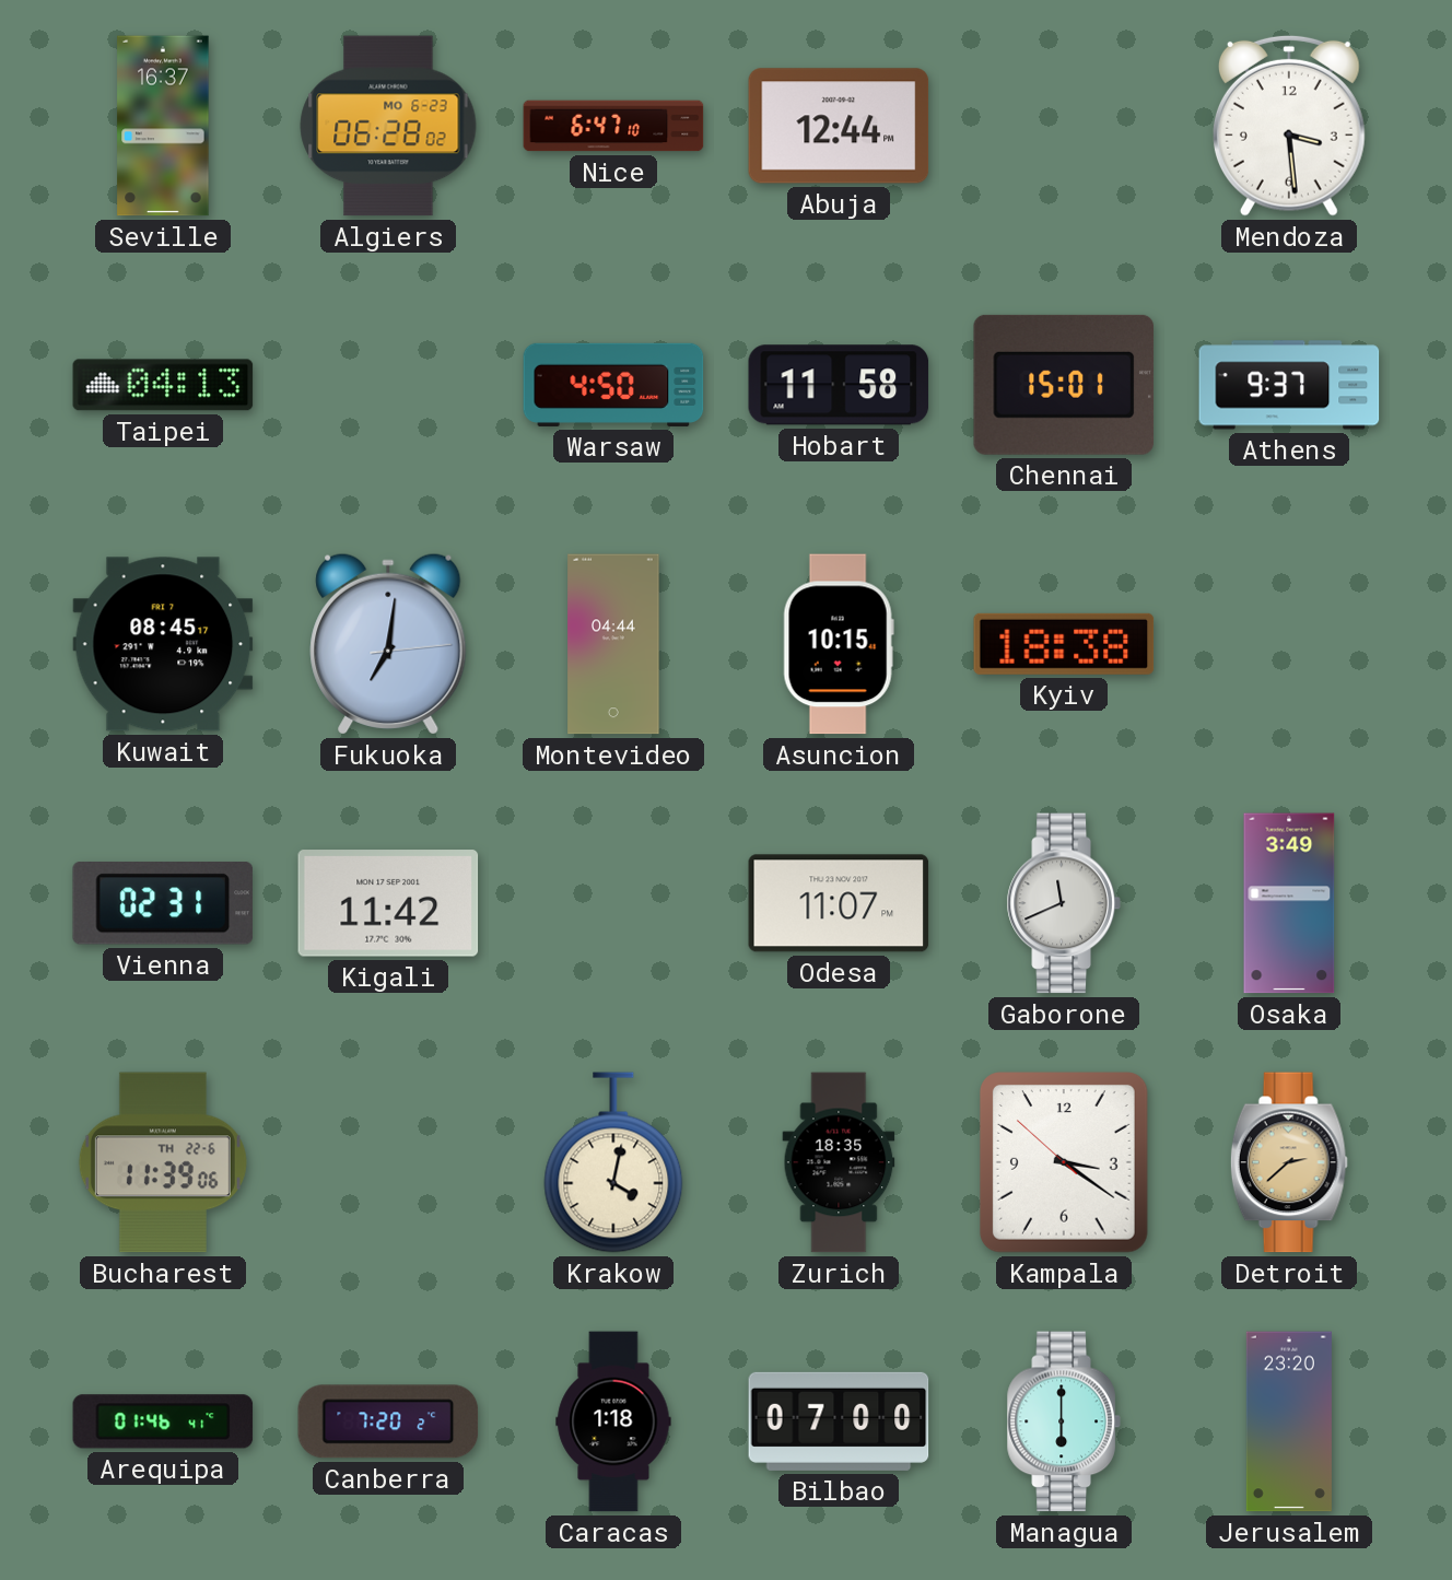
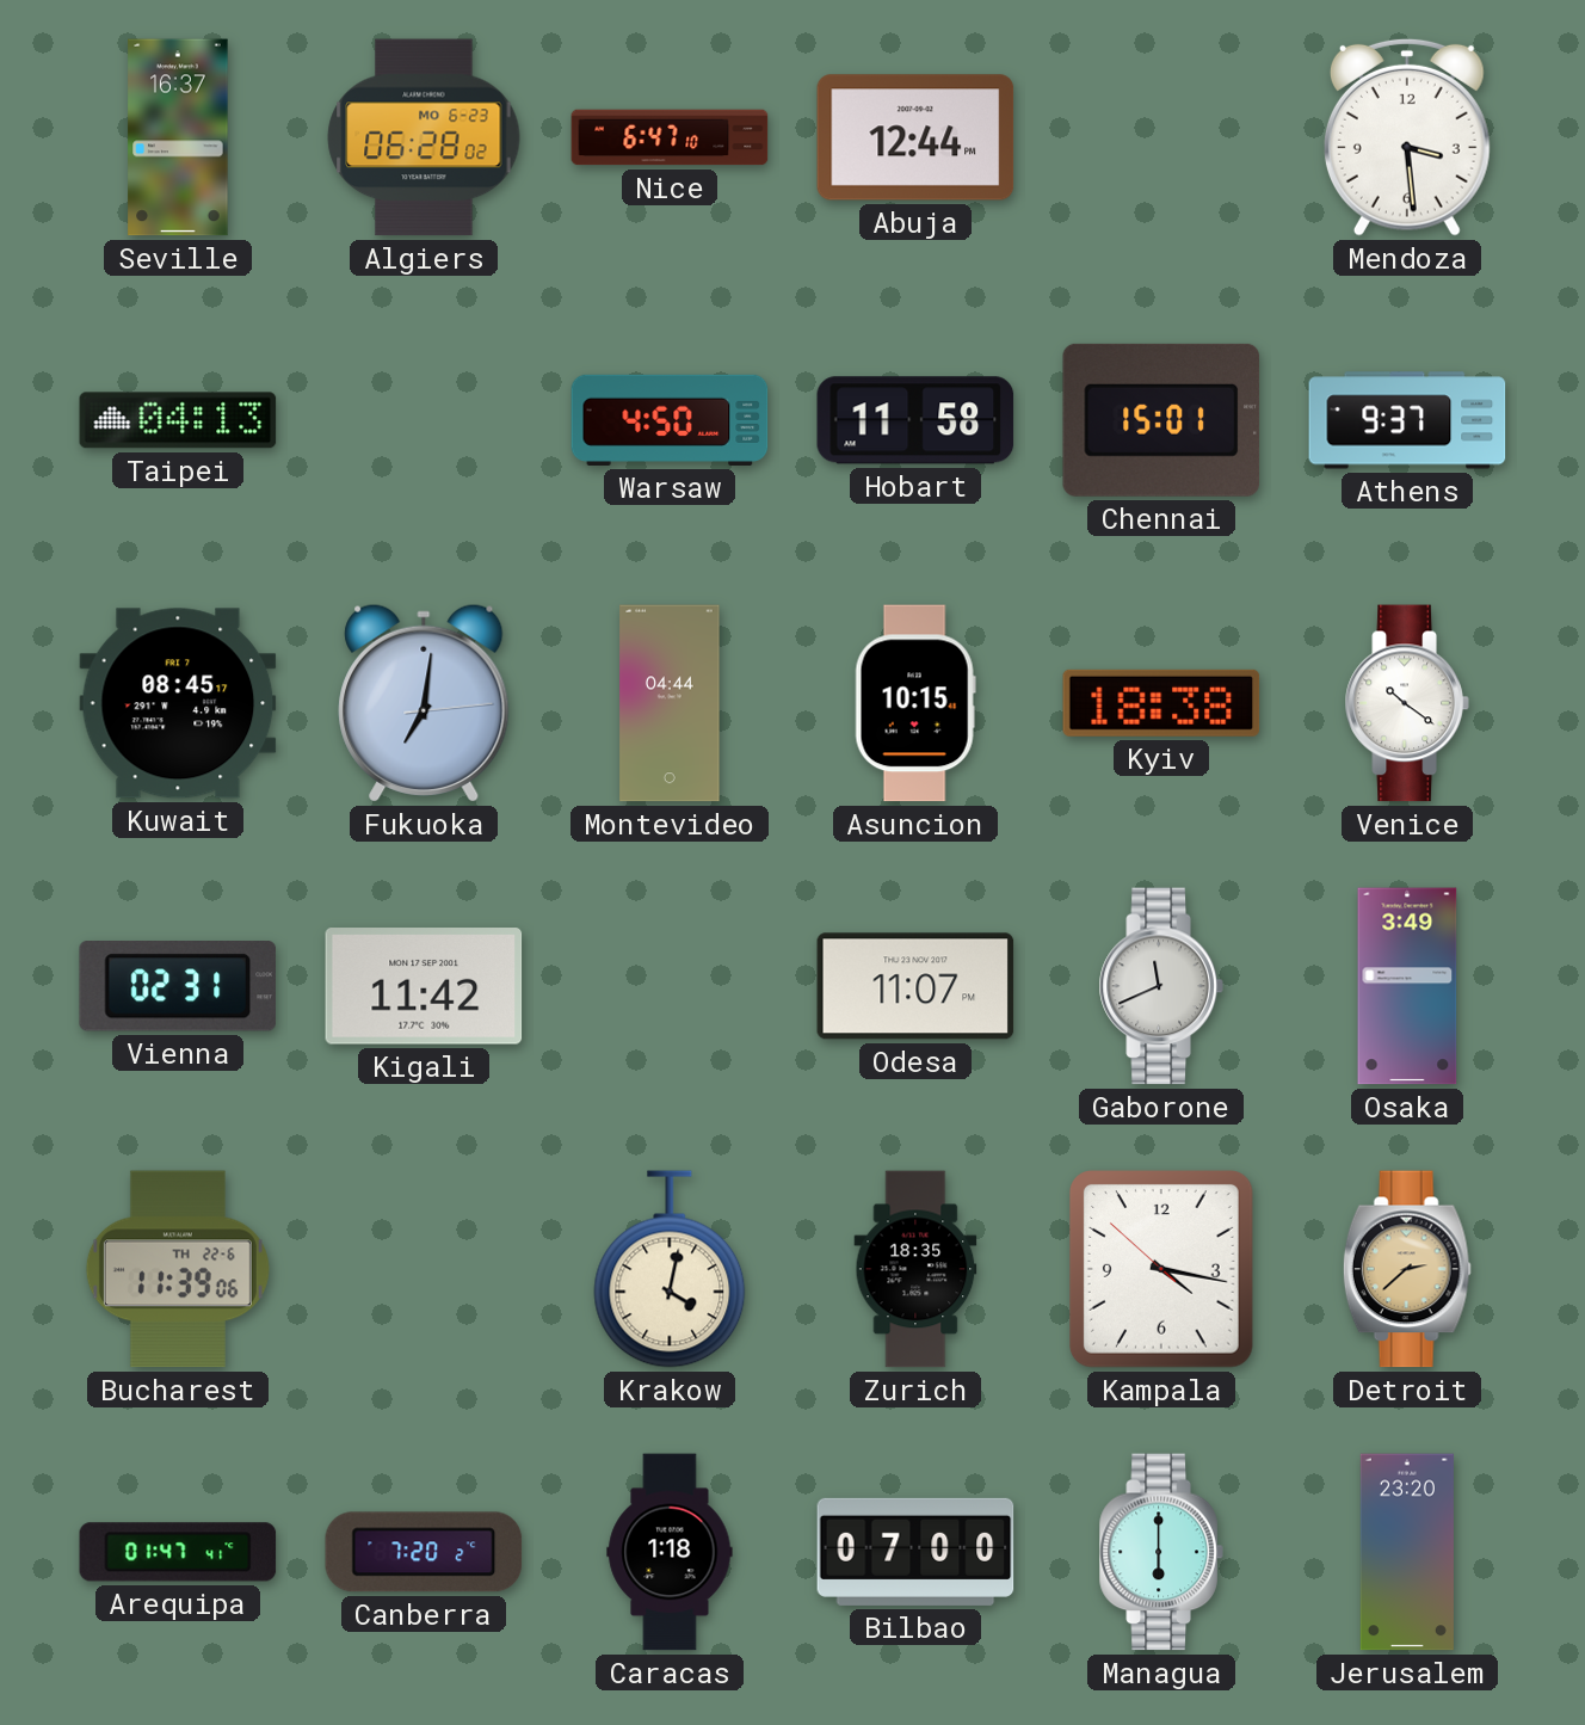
Venice: none -> 10:21
Kampala: 3:20 -> 4:16
Arequipa: 01:46 -> 01:47
